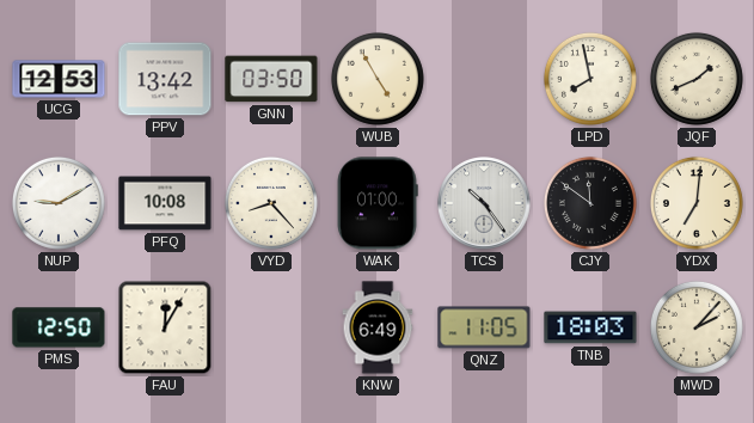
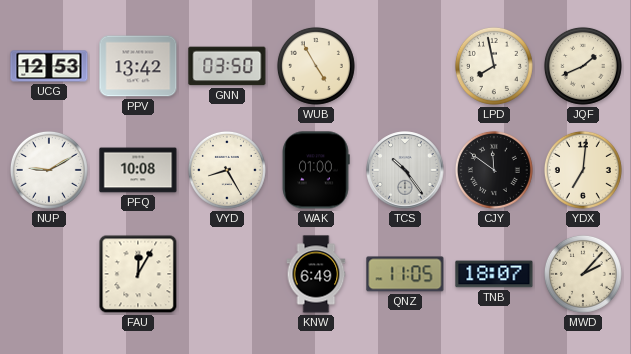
VYD: 8:23 -> 8:25
PMS: 12:50 -> none
TNB: 18:03 -> 18:07
